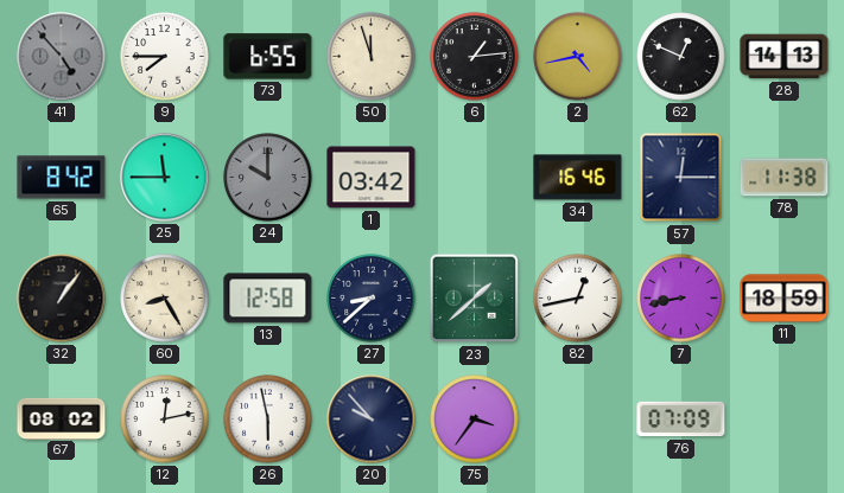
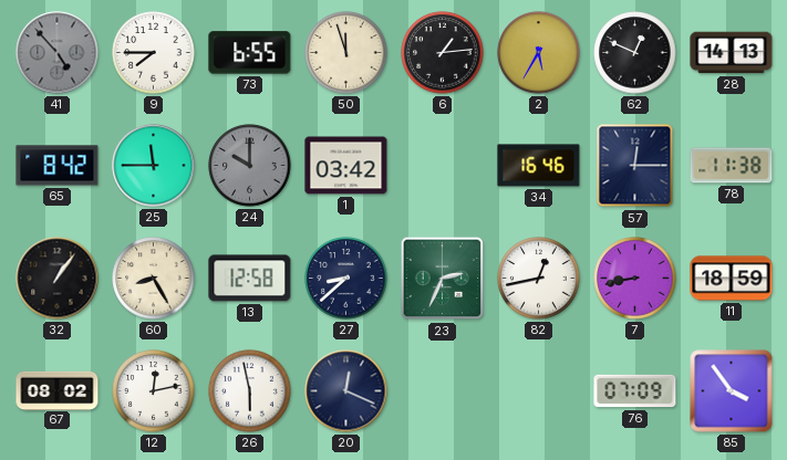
2: 4:43 -> 5:35
23: 1:38 -> 2:34
20: 9:53 -> 12:19
75: 3:36 -> none
85: none -> 3:54
